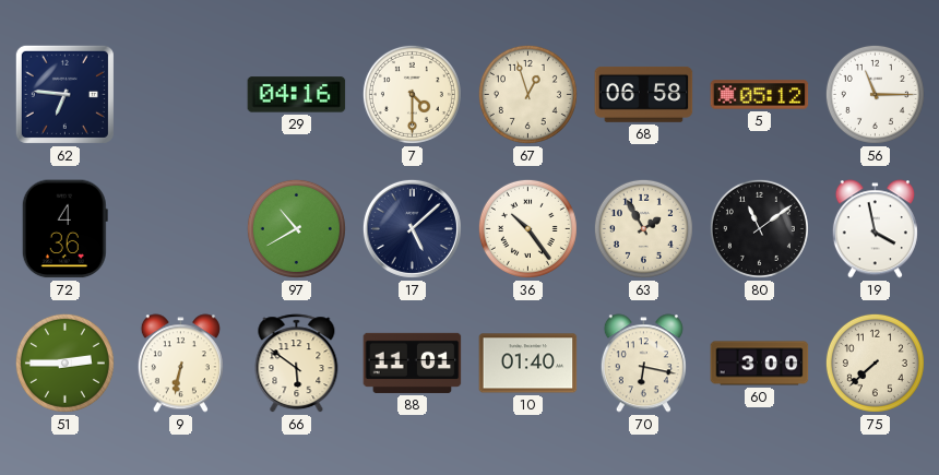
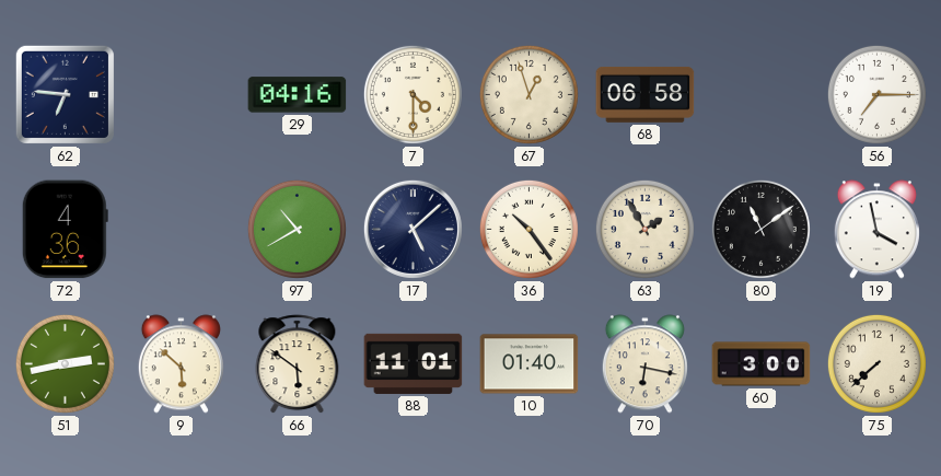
5: 05:12 -> none
56: 11:15 -> 7:15
51: 2:45 -> 2:43
9: 6:32 -> 5:52
